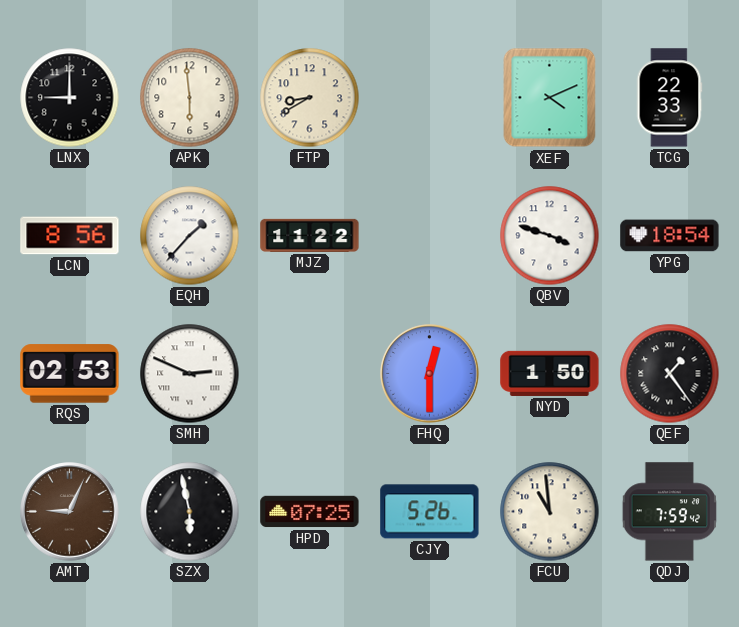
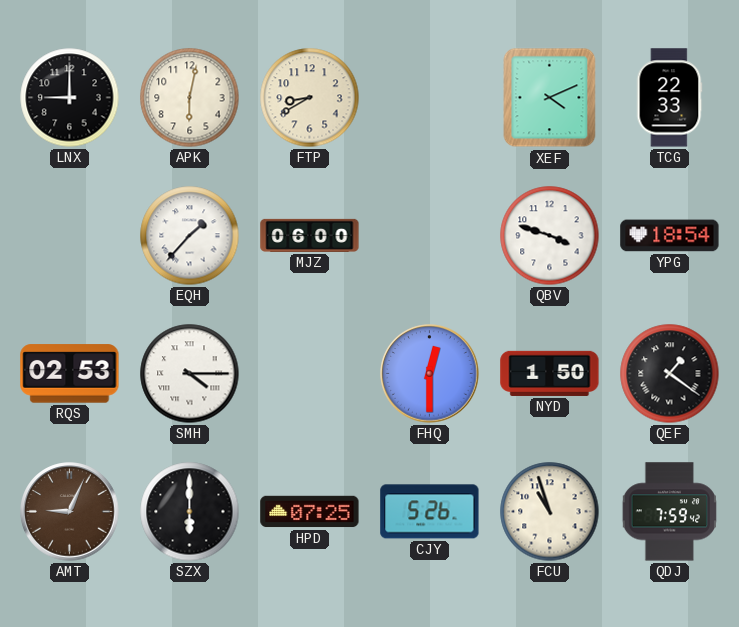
APK: 5:59 -> 6:02
LCN: 8:56 -> none
MJZ: 11:22 -> 06:00
SMH: 2:49 -> 4:15
QEF: 1:24 -> 1:21
SZX: 5:58 -> 6:00
FCU: 10:59 -> 10:57
